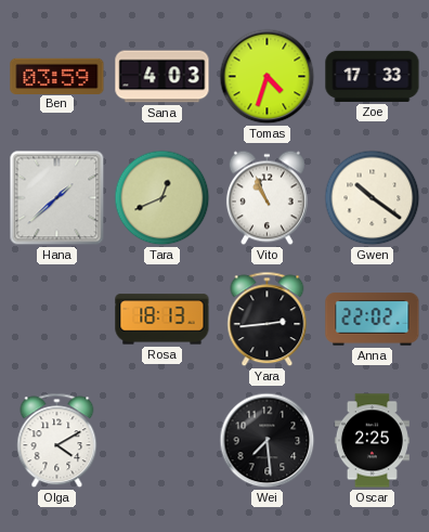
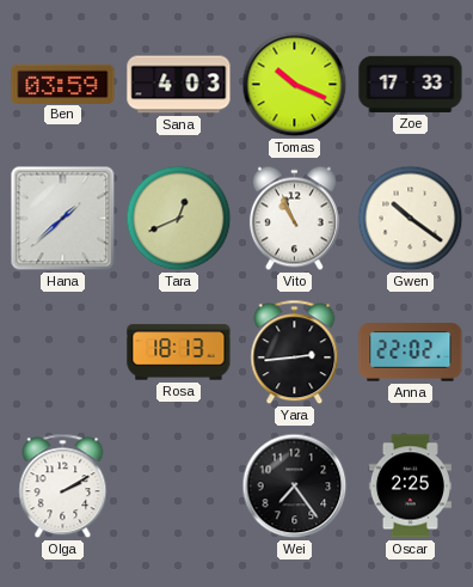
Tomas: 4:33 -> 10:19
Olga: 4:10 -> 2:10
Wei: 7:29 -> 7:24
